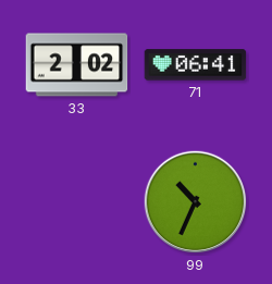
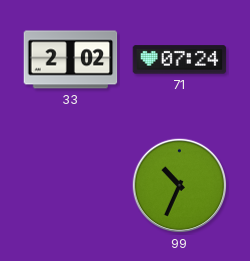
71: 06:41 -> 07:24
